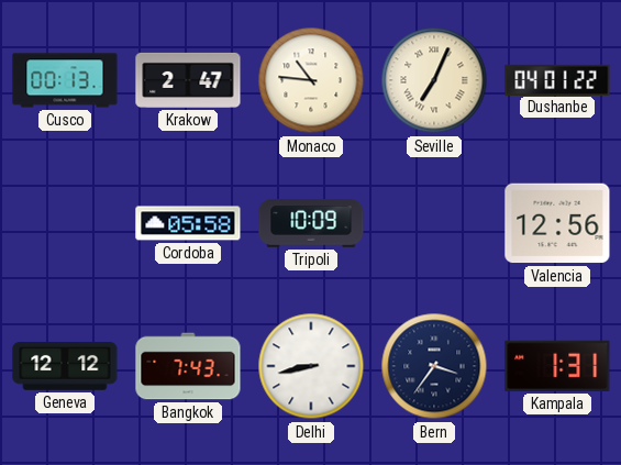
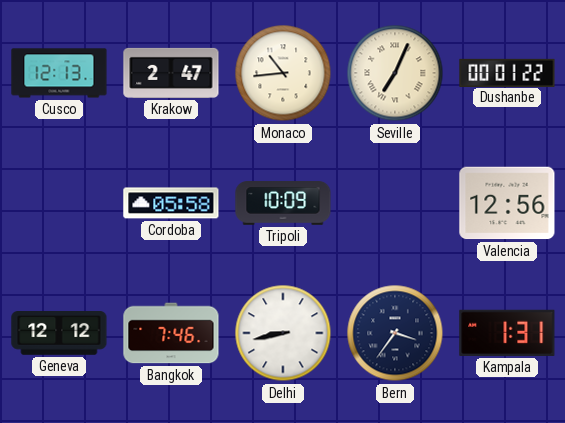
Cusco: 00:13 -> 12:13
Monaco: 10:46 -> 10:44
Dushanbe: 04:01 -> 00:01
Bangkok: 7:43 -> 7:46
